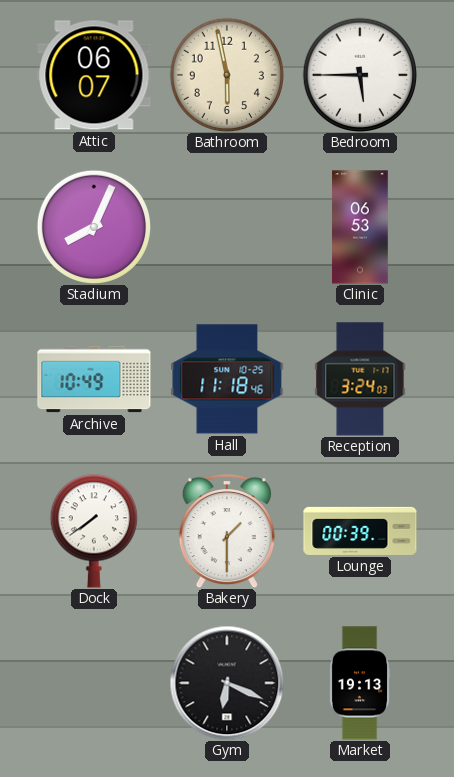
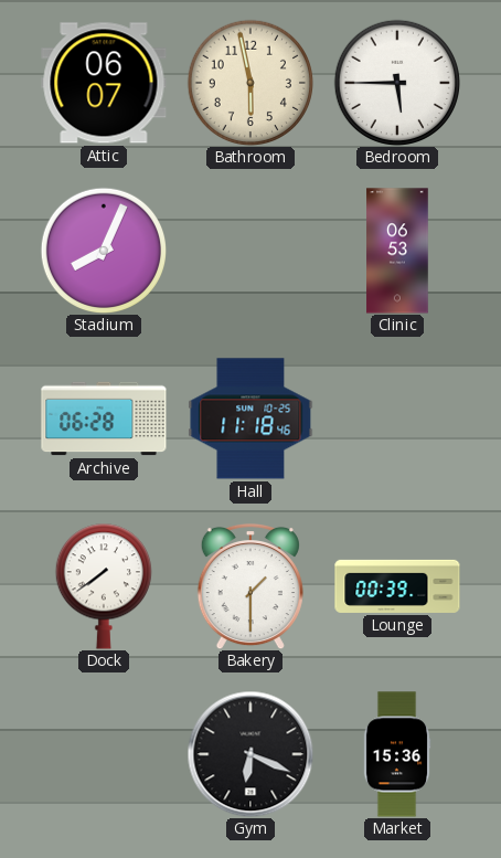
Archive: 10:49 -> 06:28
Reception: 3:24 -> none
Market: 19:13 -> 15:36
